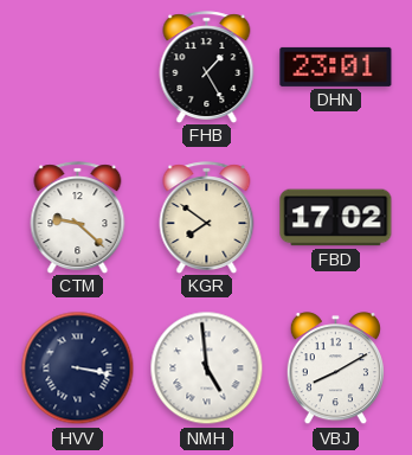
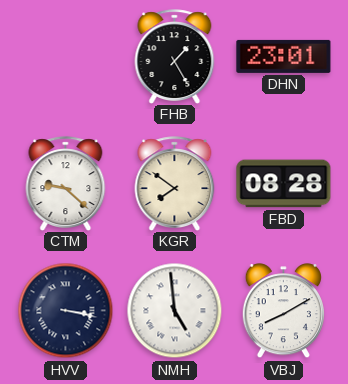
FBD: 17:02 -> 08:28
